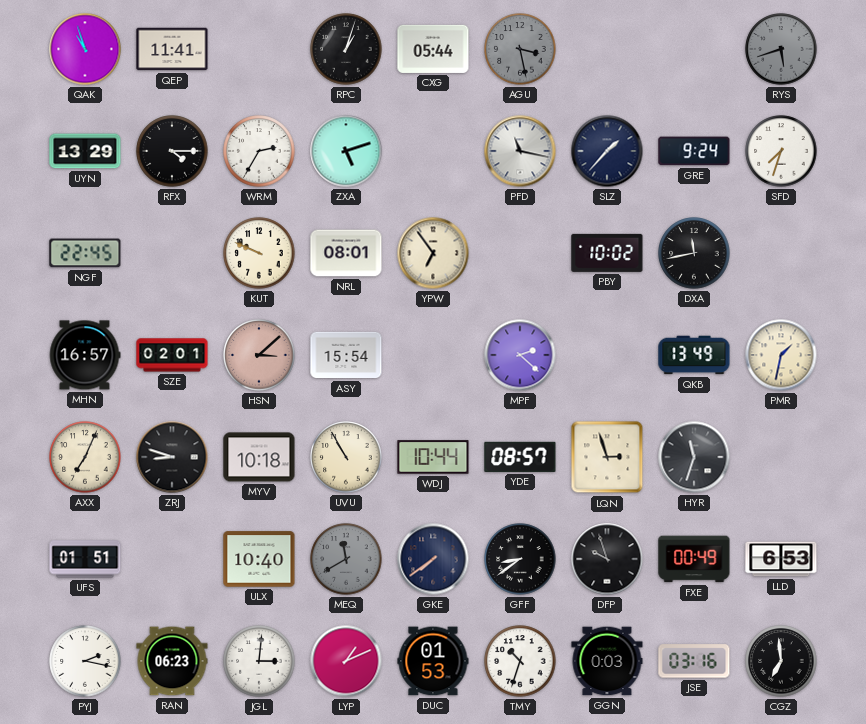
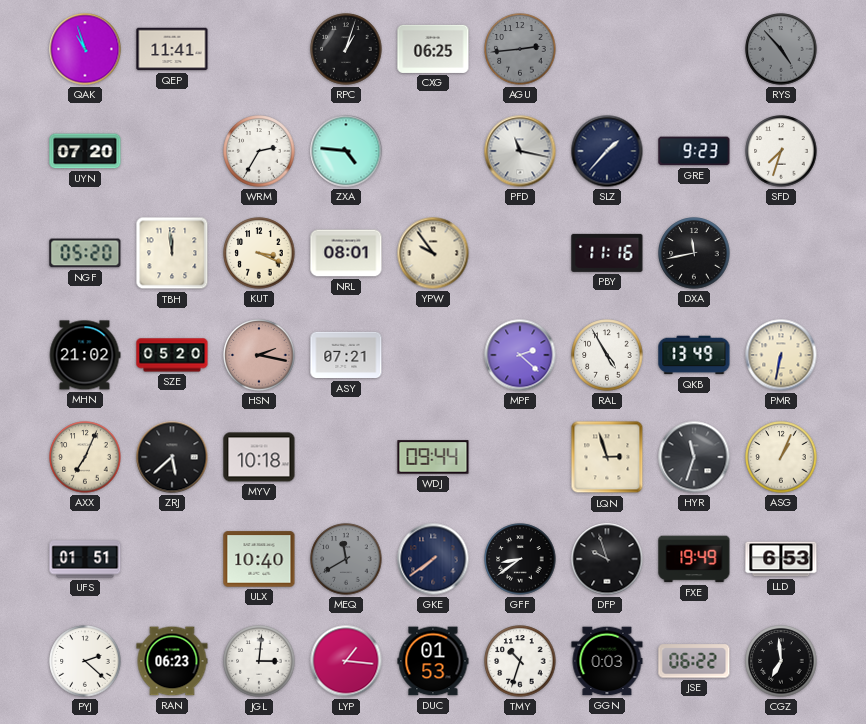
CXG: 05:44 -> 06:25
AGU: 3:28 -> 2:44
RYS: 5:42 -> 4:53
UYN: 13:29 -> 07:20
RFX: 4:15 -> none
ZXA: 5:12 -> 4:46
GRE: 9:24 -> 9:23
NGF: 22:45 -> 05:20
TBH: none -> 11:59
KUT: 9:49 -> 3:19
YPW: 6:54 -> 9:54
PBY: 10:02 -> 11:16
MHN: 16:57 -> 21:02
SZE: 02:01 -> 05:20
HSN: 3:08 -> 2:17
ASY: 15:54 -> 07:21
RAL: none -> 4:55
PMR: 1:32 -> 6:32
ZRJ: 8:48 -> 5:38
UVU: 10:55 -> none
WDJ: 10:44 -> 09:44
YDE: 08:57 -> none
ASG: none -> 1:04
FXE: 00:49 -> 19:49
PYJ: 2:17 -> 2:22
LYP: 1:11 -> 1:16
JSE: 03:16 -> 06:22
